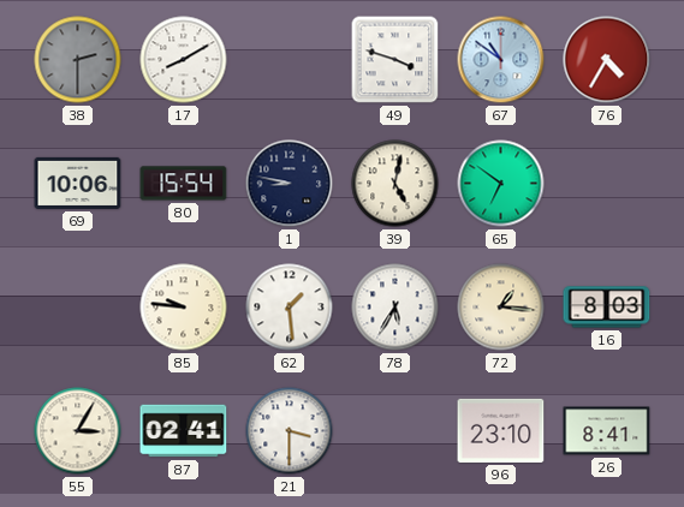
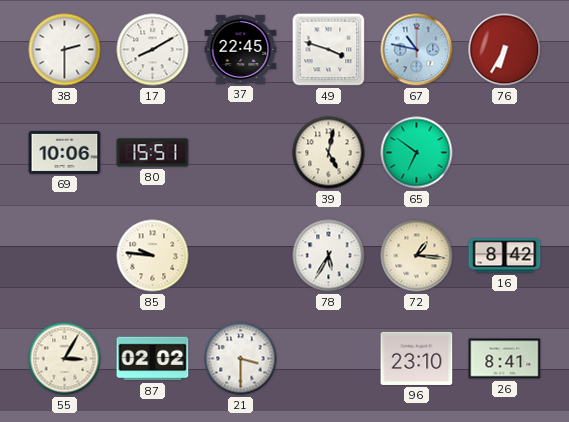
38 dial: grey -> white
37: none -> 22:45
67: 10:51 -> 10:47
76: 4:35 -> 6:35
80: 15:54 -> 15:51
1: 8:47 -> none
62: 1:29 -> none
16: 8:03 -> 8:42
87: 02:41 -> 02:02
